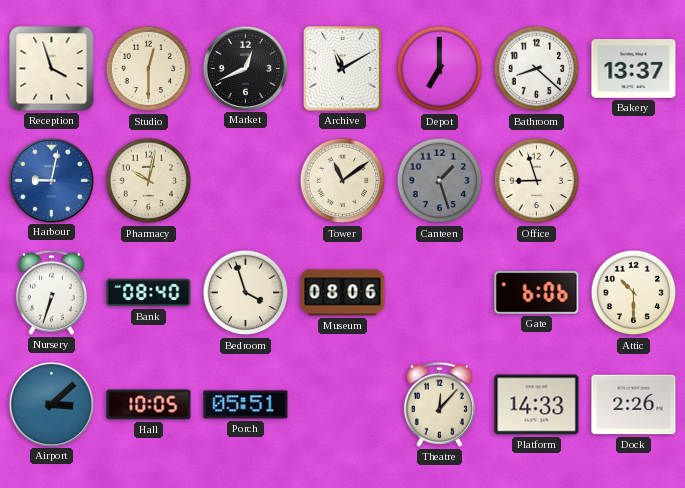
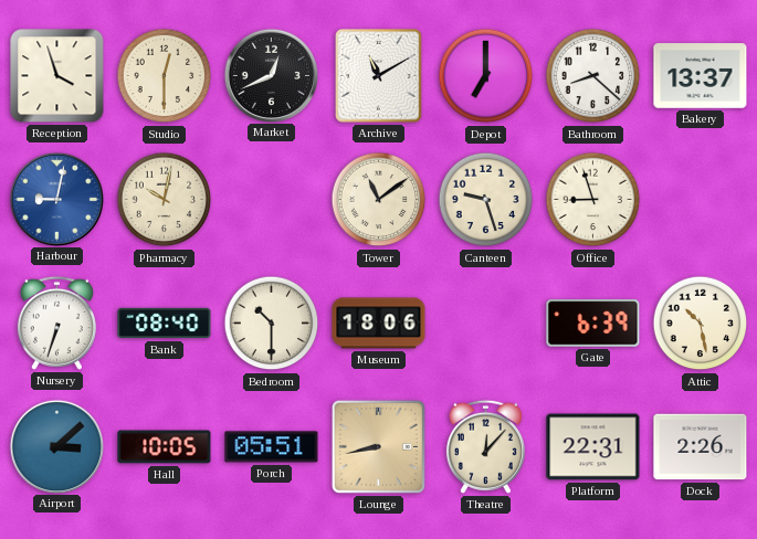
Canteen: 1:27 -> 9:27
Canteen dial: grey -> cream
Bedroom: 3:57 -> 10:30
Museum: 08:06 -> 18:06
Gate: 6:06 -> 6:39
Attic: 10:30 -> 10:28
Lounge: none -> 8:43
Platform: 14:33 -> 22:31
